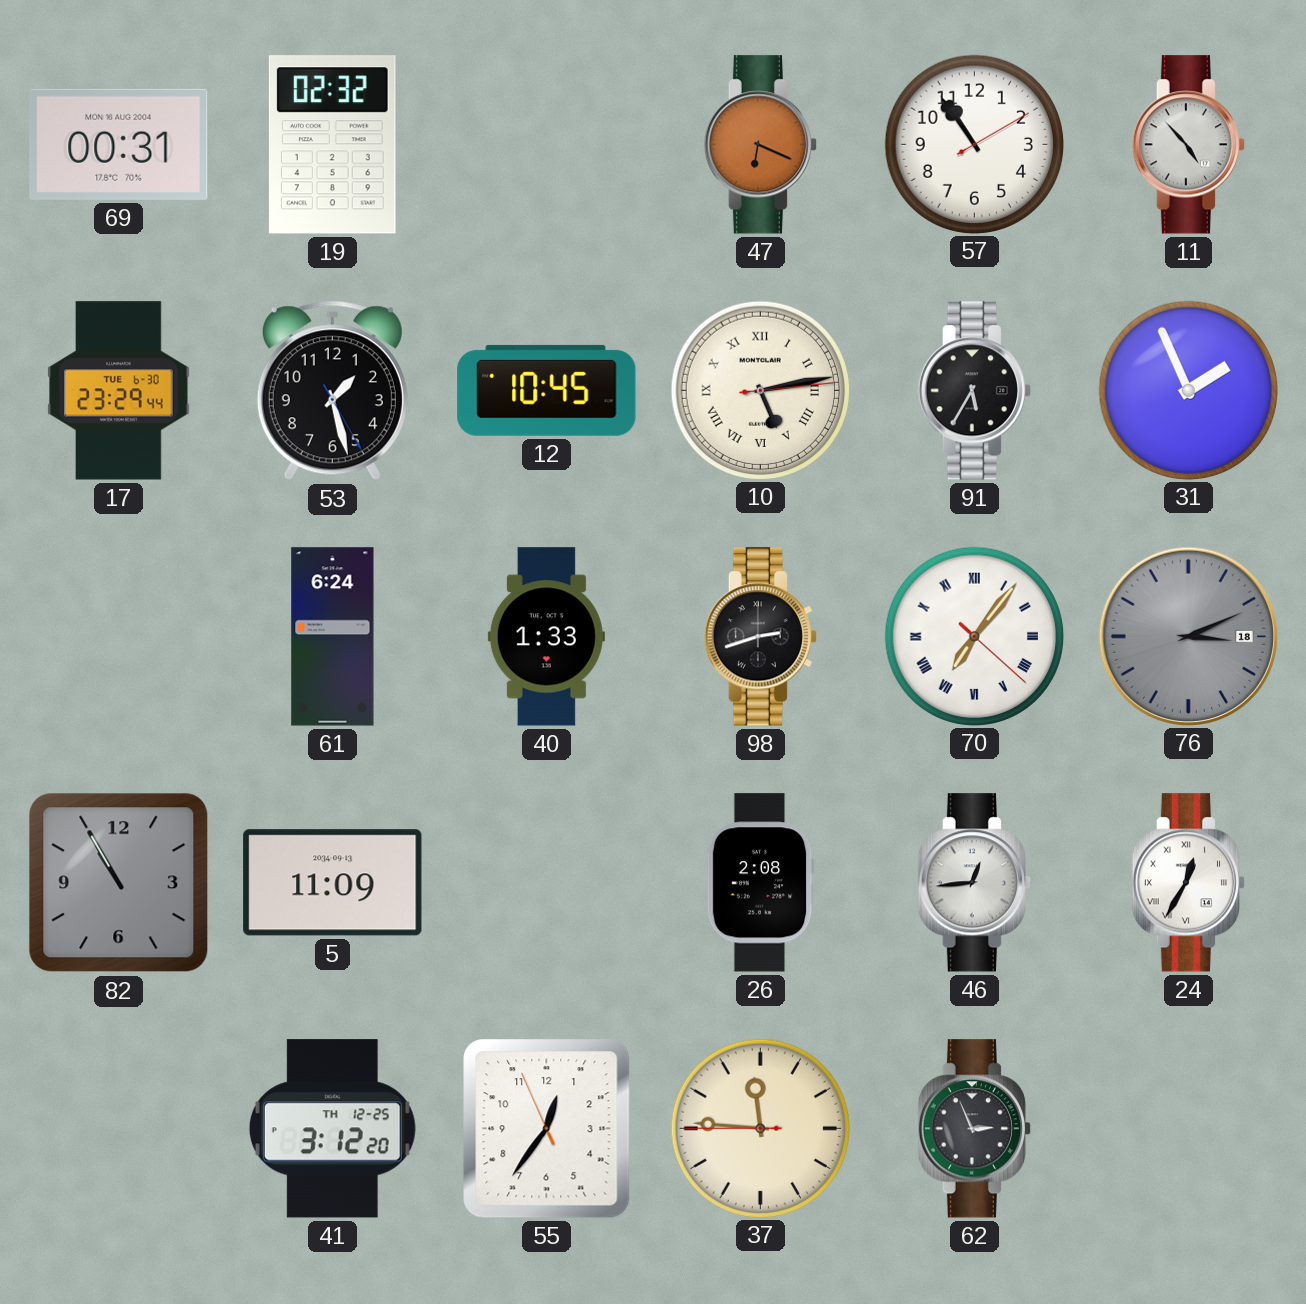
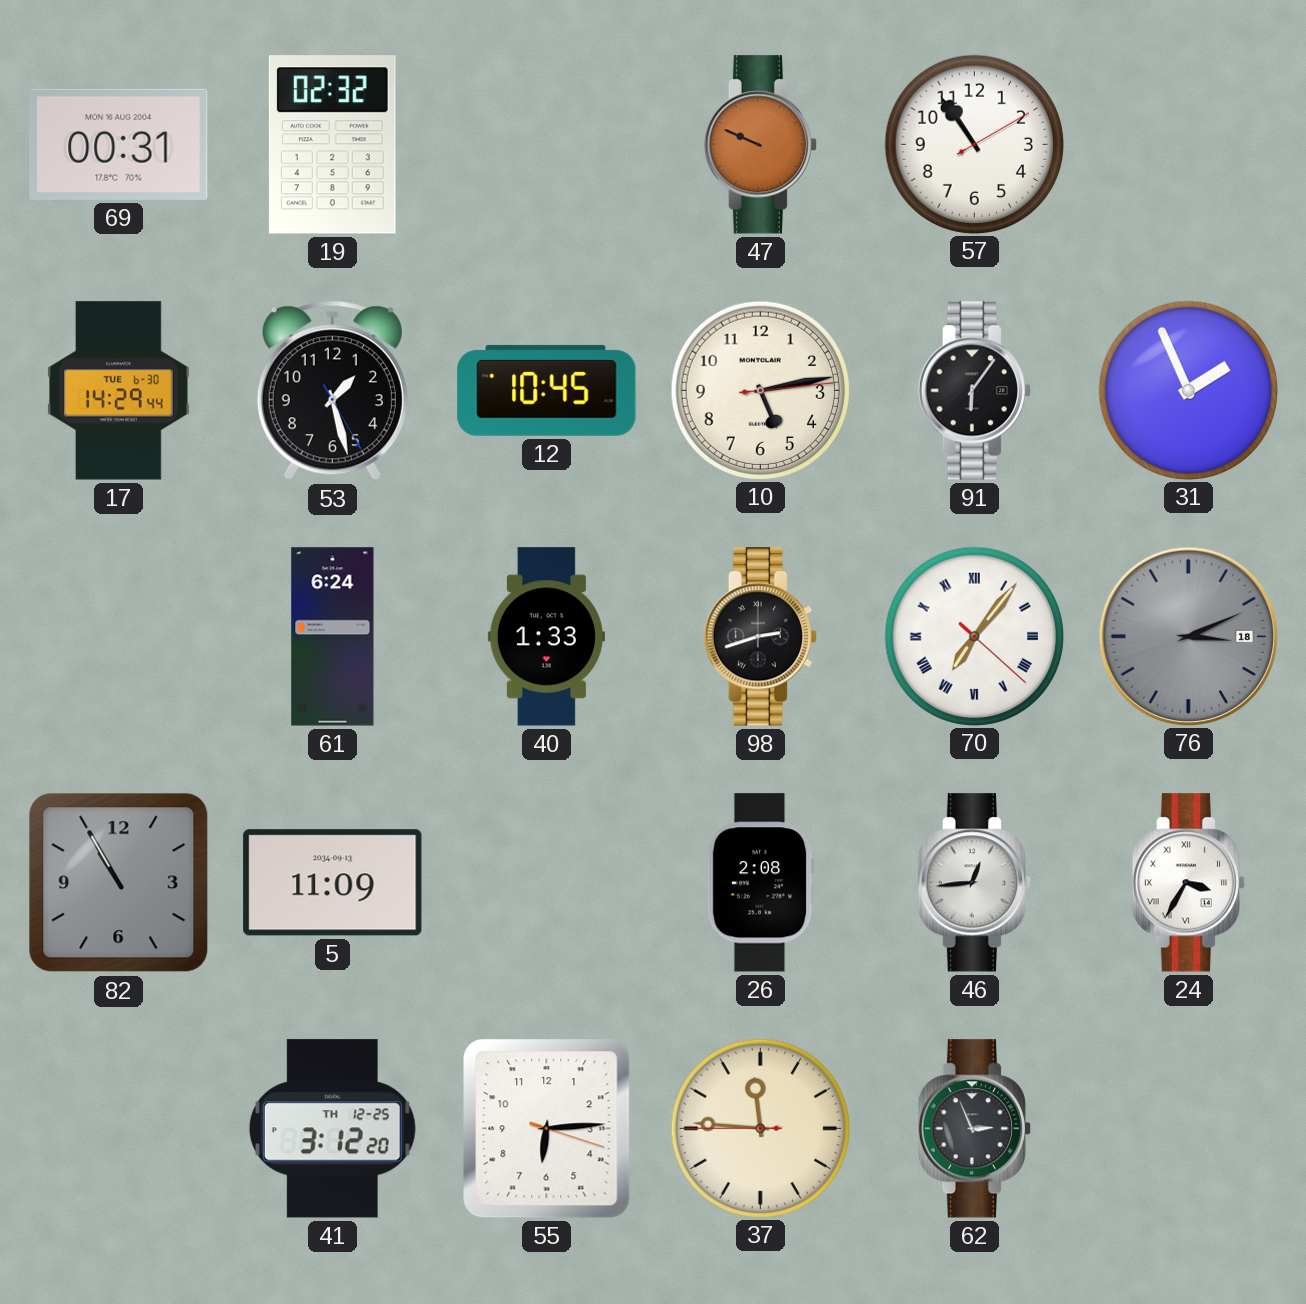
47: 6:19 -> 9:49
11: 4:53 -> none
17: 23:29 -> 14:29
10 numerals: Roman -> Arabic
91: 5:35 -> 6:06
24: 12:35 -> 3:35
55: 12:35 -> 6:14
